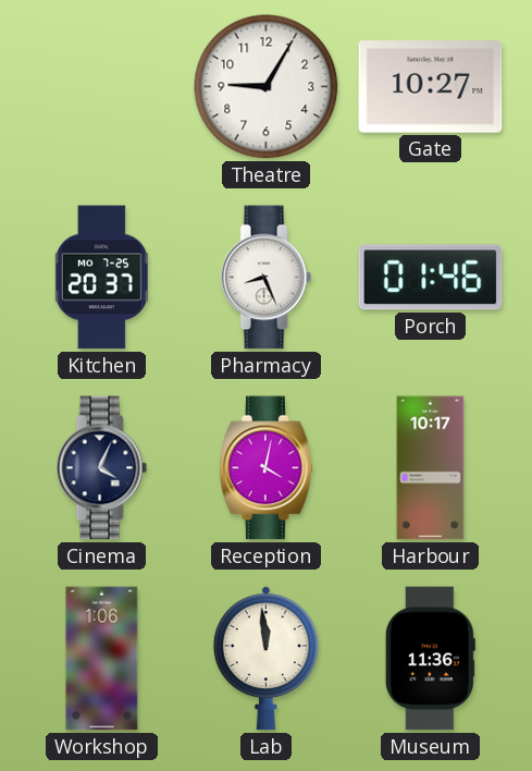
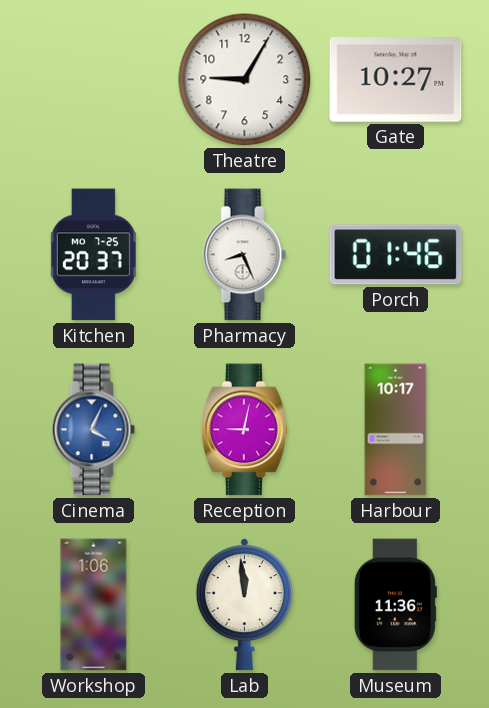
Cinema dial: navy -> blue
Reception: 4:02 -> 9:02
